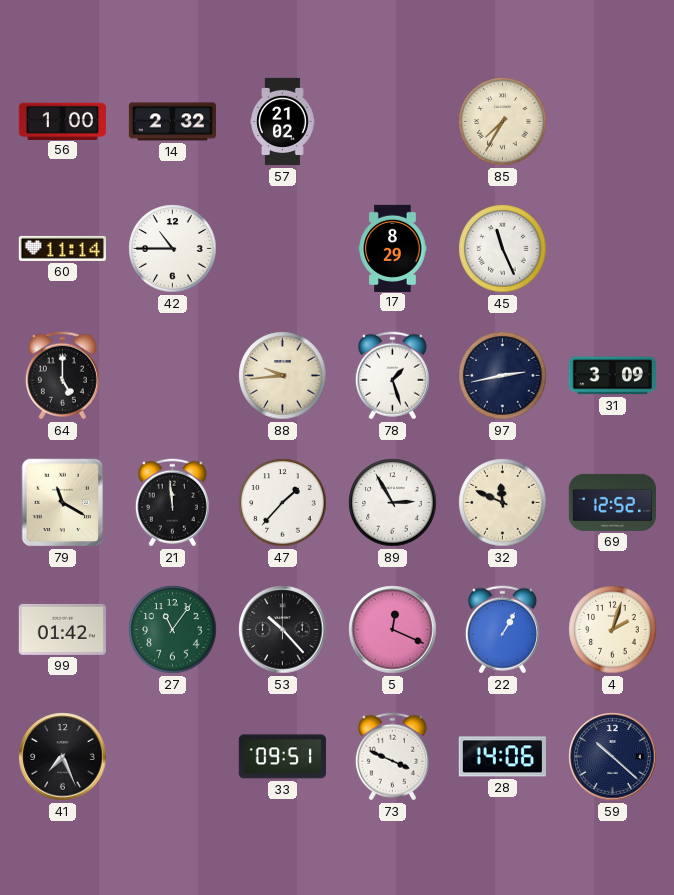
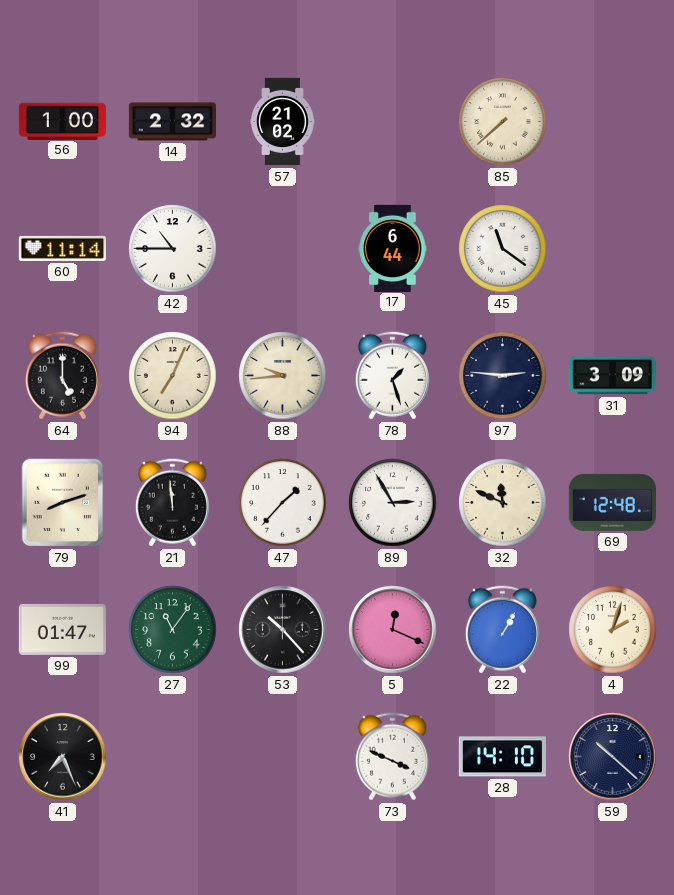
85: 7:35 -> 7:38
17: 8:29 -> 6:44
45: 11:26 -> 11:21
94: none -> 7:04
97: 2:43 -> 2:46
79: 11:20 -> 8:12
69: 12:52 -> 12:48
99: 01:42 -> 01:47
33: 09:51 -> none
28: 14:06 -> 14:10
